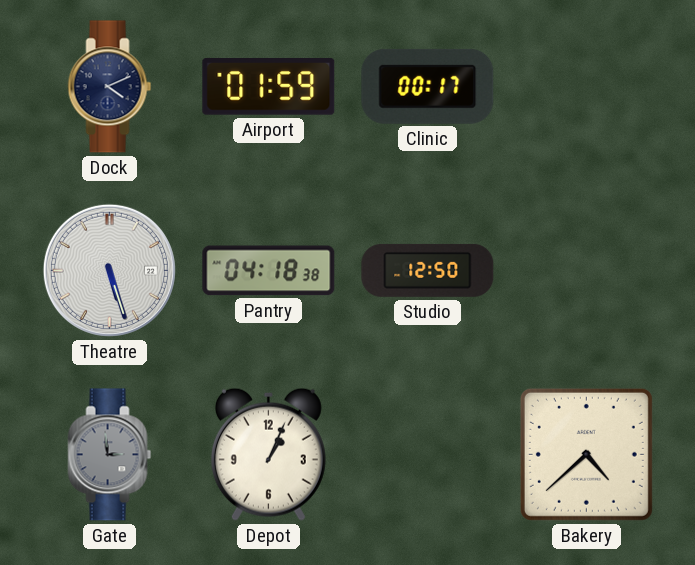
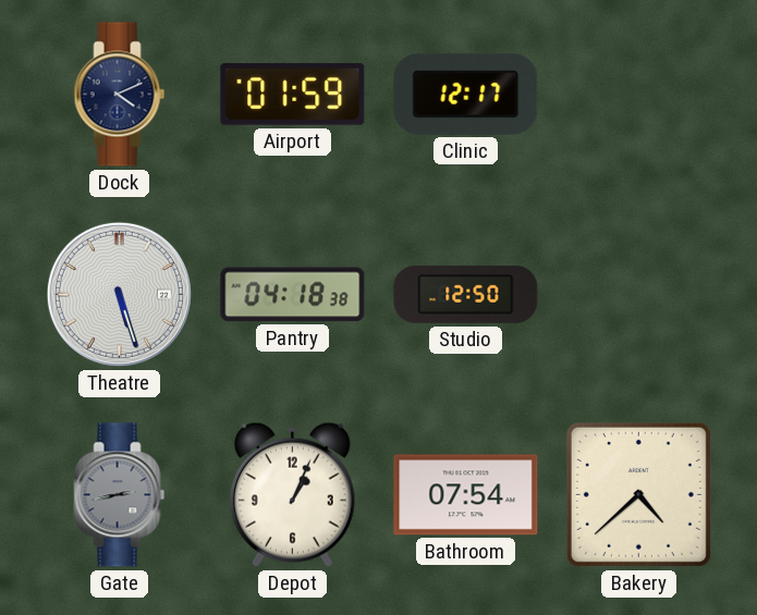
Clinic: 00:17 -> 12:17
Gate: 2:59 -> 2:43
Bathroom: none -> 07:54
